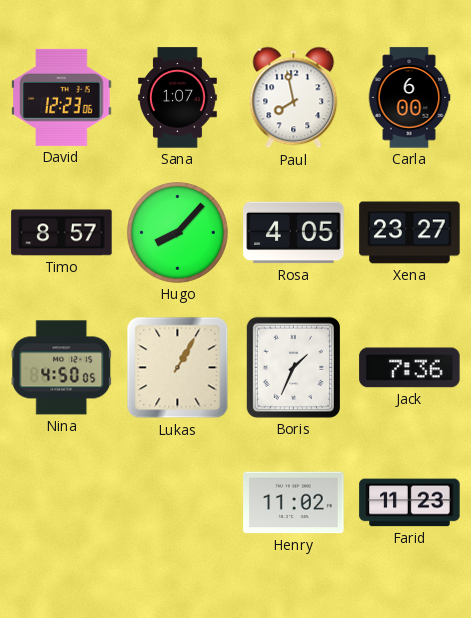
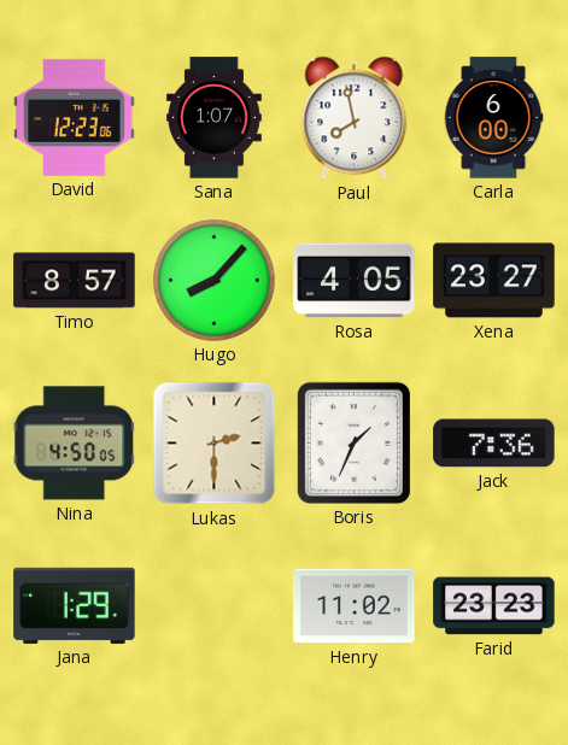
Lukas: 1:05 -> 2:30
Jana: none -> 1:29
Farid: 11:23 -> 23:23
